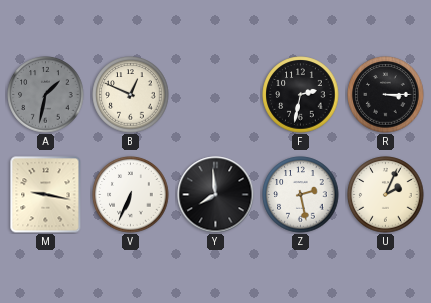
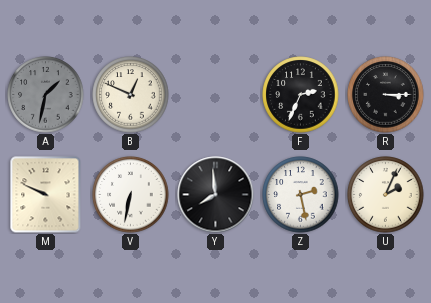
F: 2:32 -> 2:34
M: 9:17 -> 9:49
V: 6:34 -> 6:32
